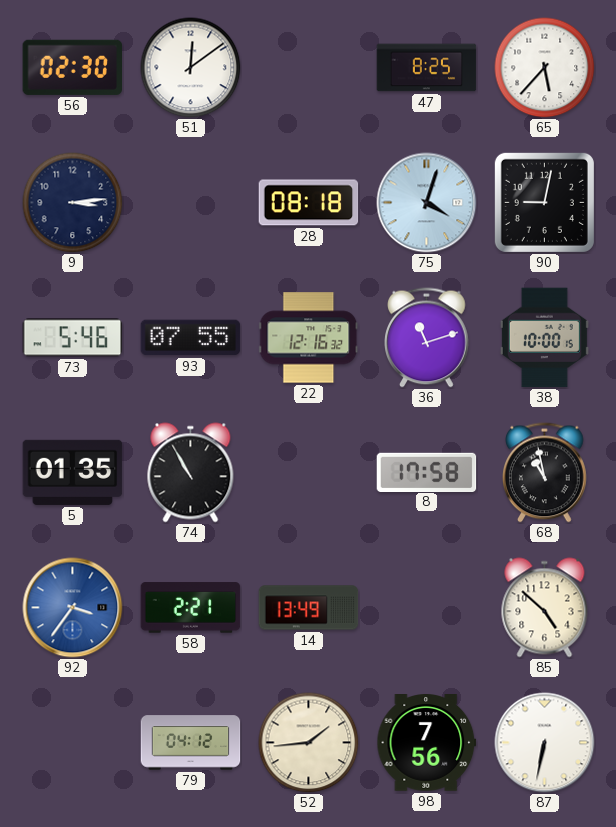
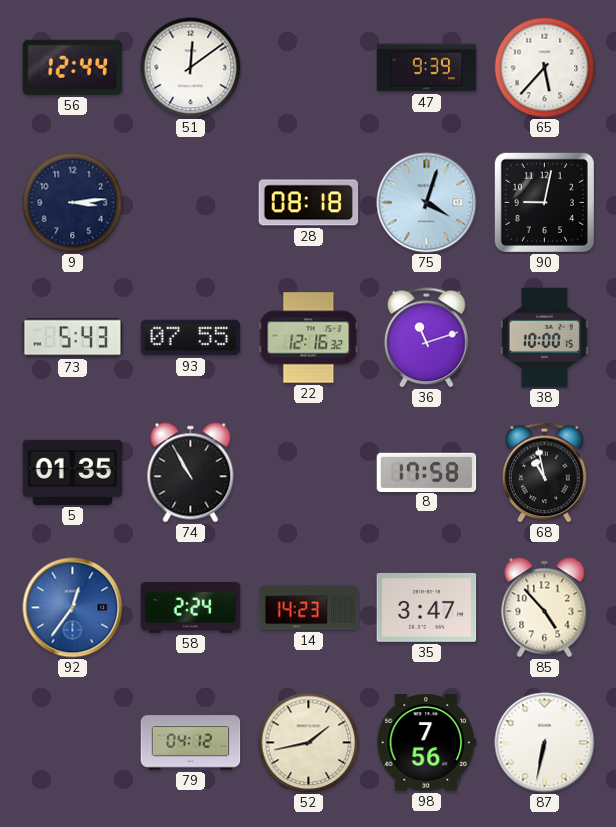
56: 02:30 -> 12:44
47: 8:25 -> 9:39
73: 5:46 -> 5:43
92: 3:36 -> 12:36
58: 2:21 -> 2:24
14: 13:49 -> 14:23
35: none -> 3:47
85: 4:52 -> 4:53
52: 1:44 -> 1:43
